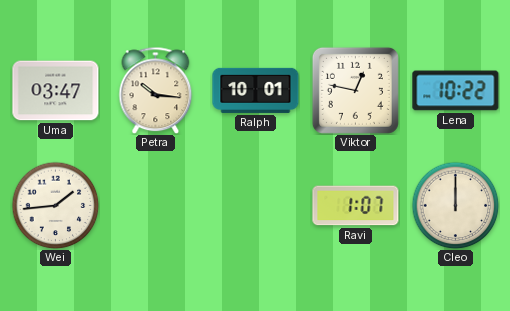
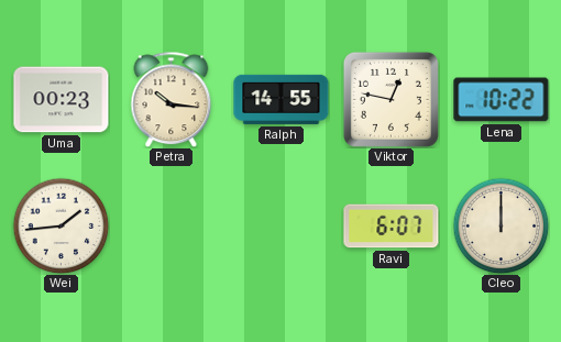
Uma: 03:47 -> 00:23
Ralph: 10:01 -> 14:55
Ravi: 1:07 -> 6:07
